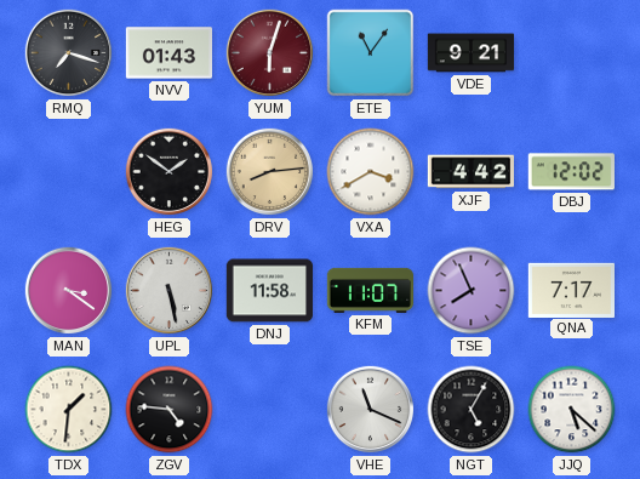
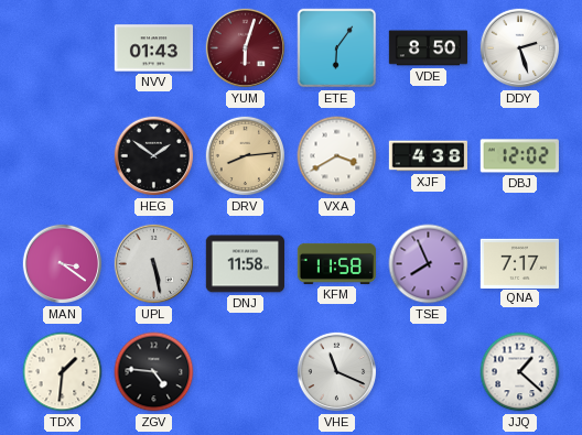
RMQ: 7:18 -> none
ETE: 11:06 -> 6:06
VDE: 9:21 -> 8:50
DDY: none -> 2:27
XJF: 4:42 -> 4:38
KFM: 11:07 -> 11:58
NGT: 5:05 -> none
JJQ: 5:22 -> 1:22
